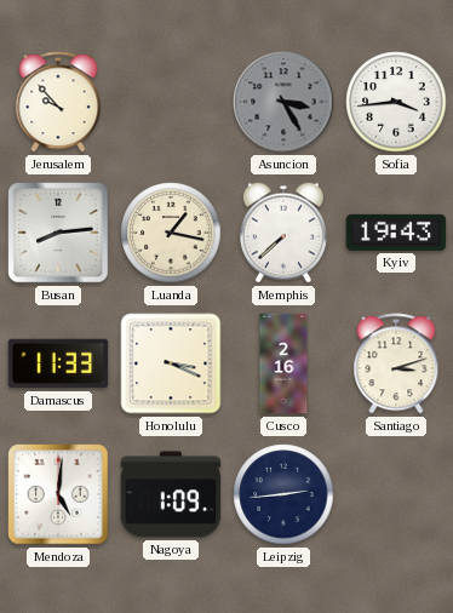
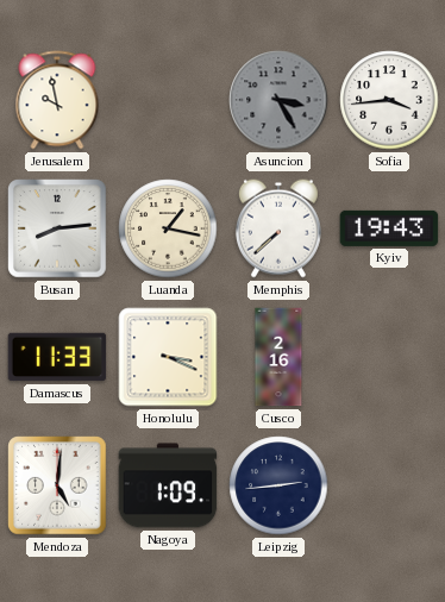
Jerusalem: 9:53 -> 9:58
Santiago: 3:12 -> none
